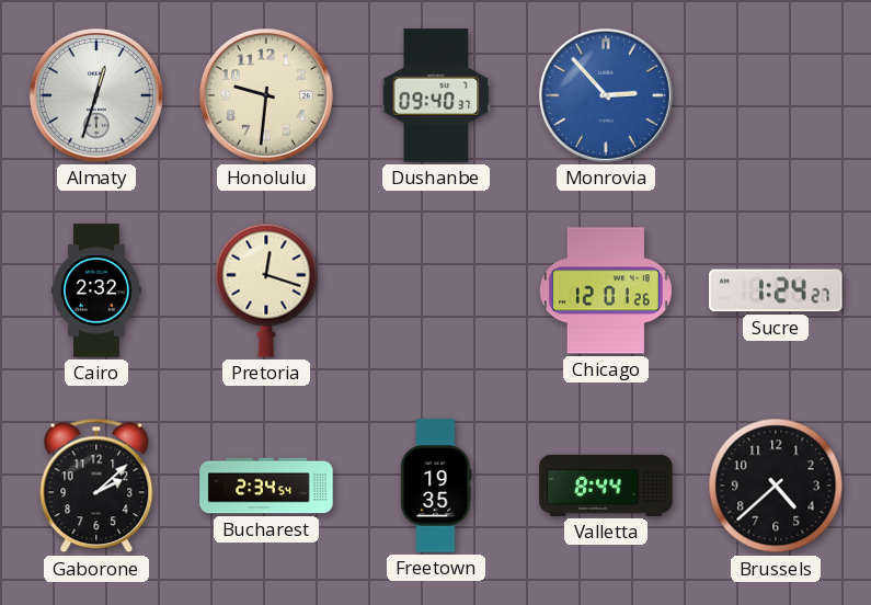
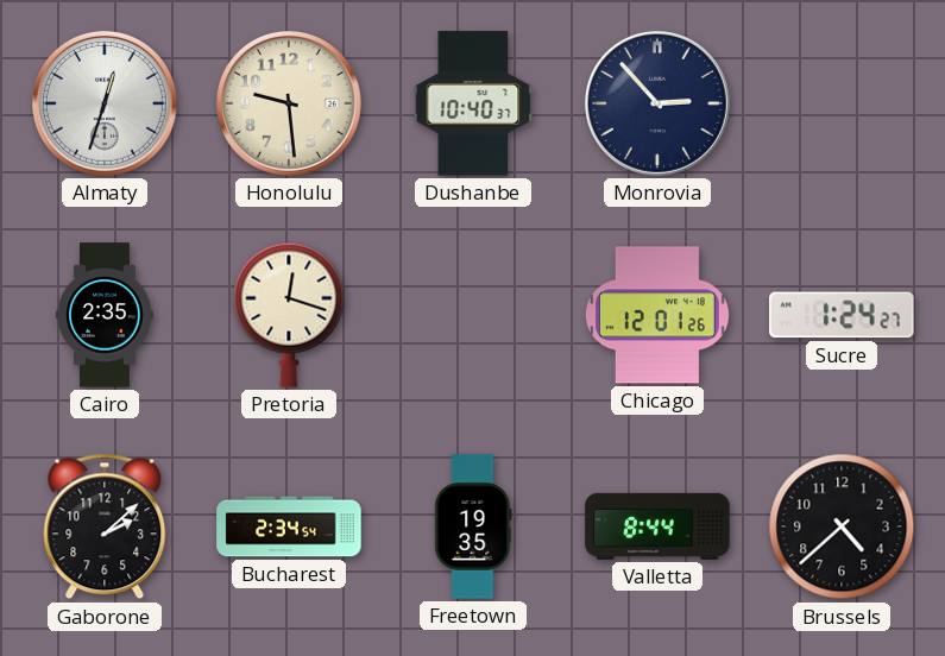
Honolulu: 9:31 -> 9:29
Dushanbe: 09:40 -> 10:40
Monrovia dial: blue -> navy
Cairo: 2:32 -> 2:35
